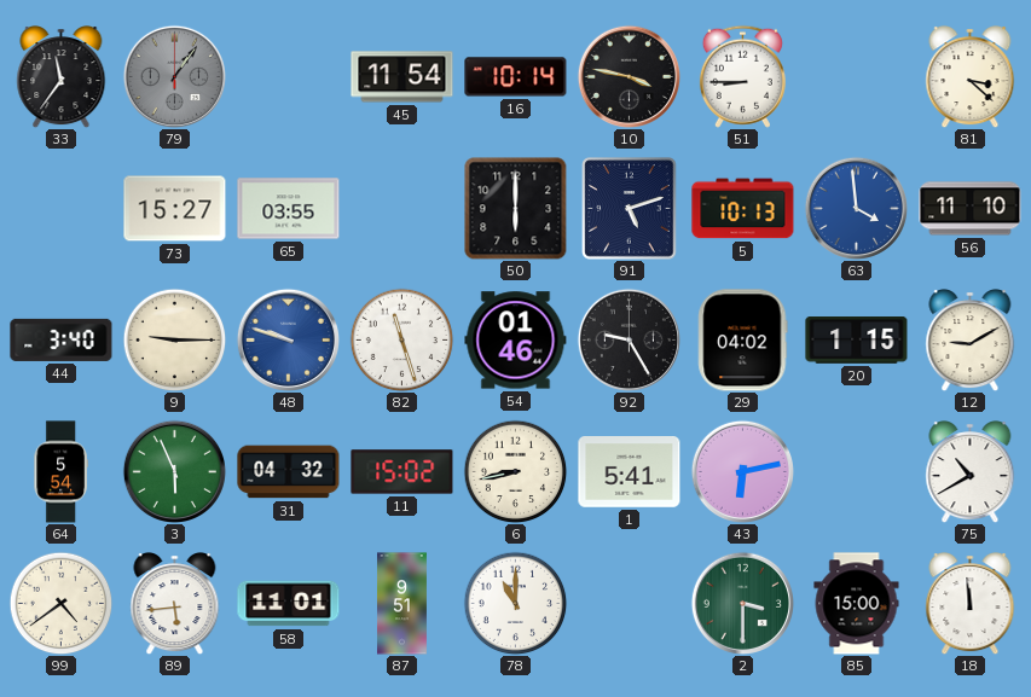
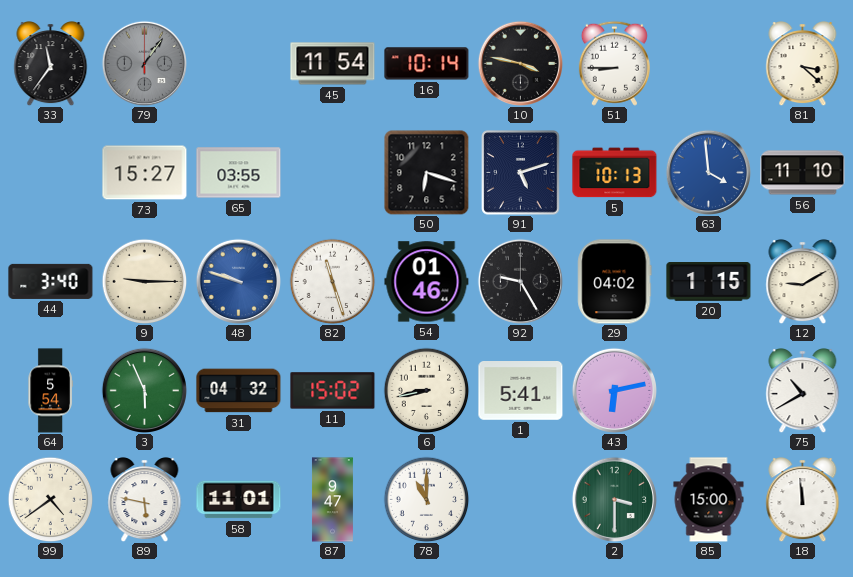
50: 6:00 -> 6:18
89: 5:44 -> 5:47
87: 9:51 -> 9:47
